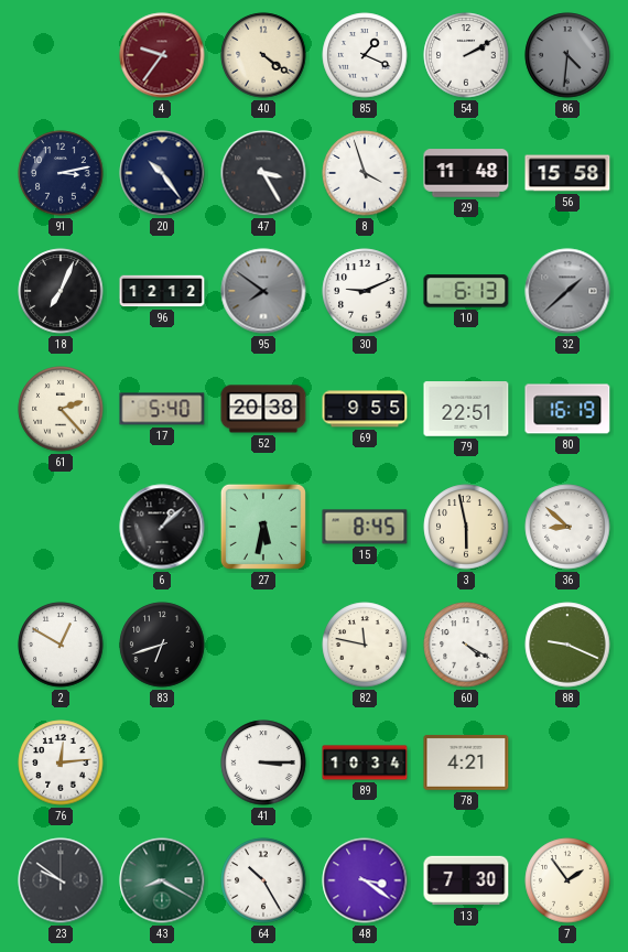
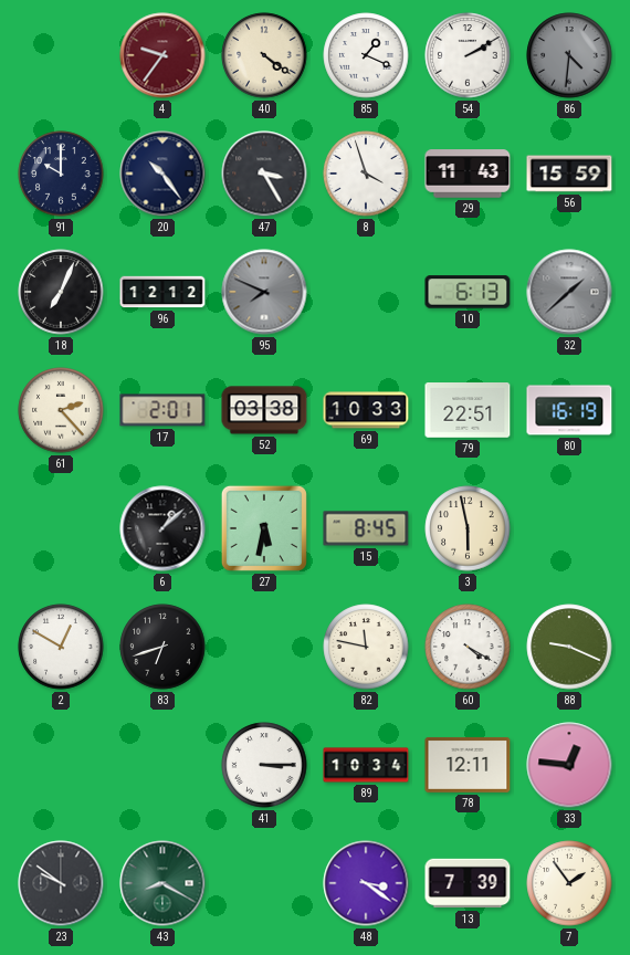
91: 3:13 -> 10:00
29: 11:48 -> 11:43
56: 15:58 -> 15:59
95: 7:51 -> 7:49
30: 9:11 -> none
17: 5:40 -> 2:01
52: 20:38 -> 03:38
69: 9:55 -> 10:33
36: 8:52 -> none
76: 12:14 -> none
78: 4:21 -> 12:11
33: none -> 12:46
64: 10:25 -> none
13: 7:30 -> 7:39
